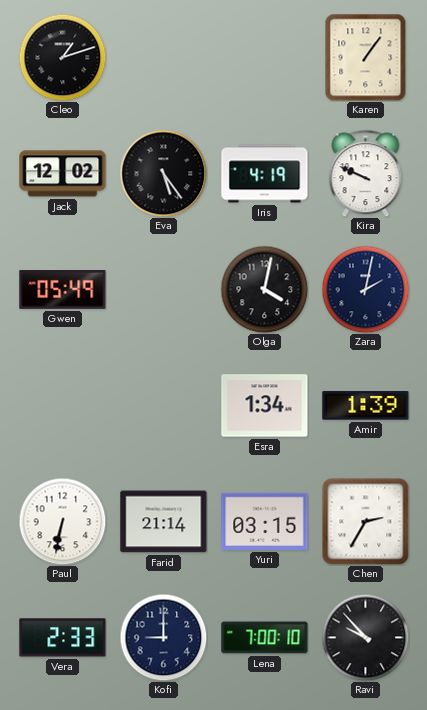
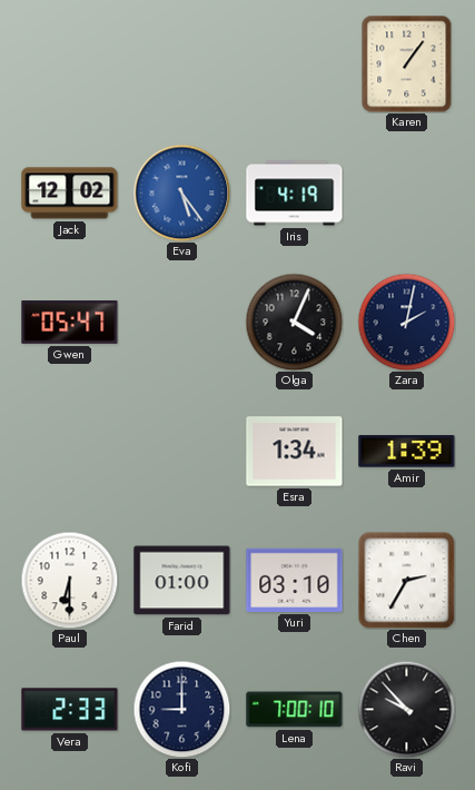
Cleo: 1:12 -> none
Eva dial: black -> blue
Kira: 9:49 -> none
Gwen: 05:49 -> 05:47
Olga: 4:02 -> 4:04
Paul: 6:32 -> 6:30
Farid: 21:14 -> 01:00
Yuri: 03:15 -> 03:10
